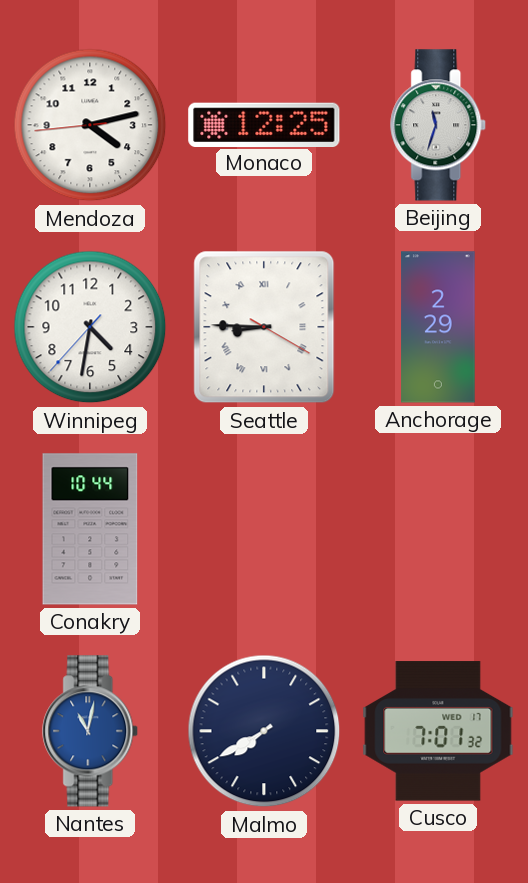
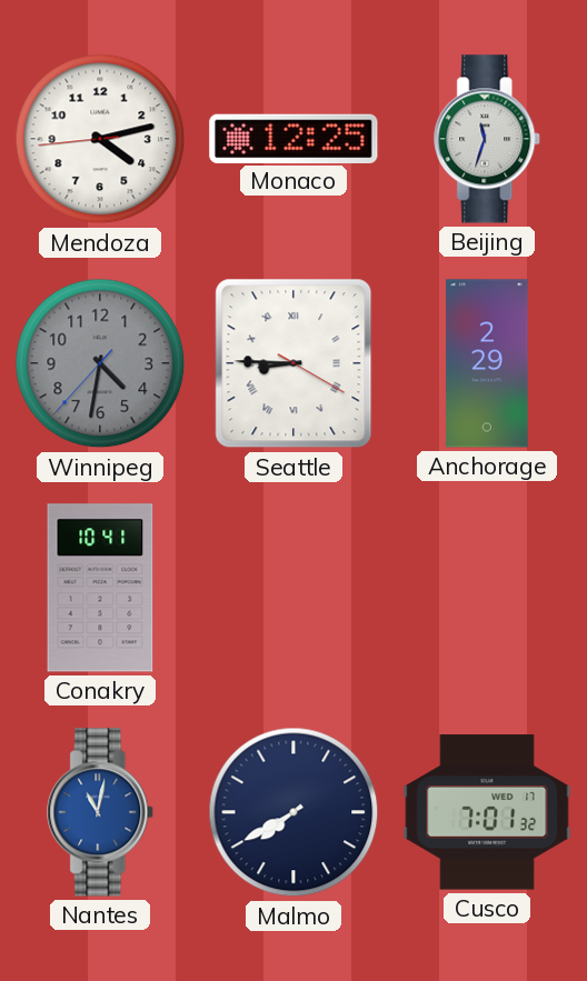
Winnipeg dial: white -> grey
Conakry: 10:44 -> 10:41
